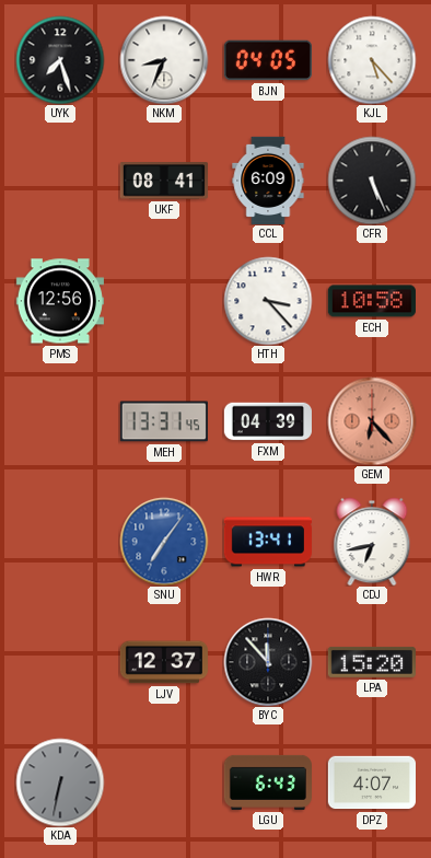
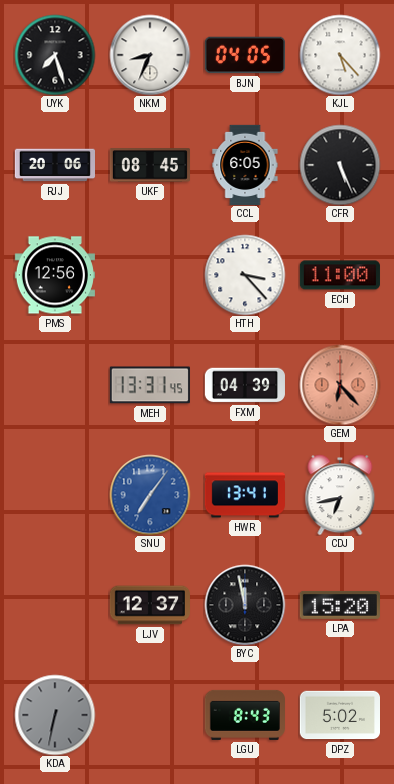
RJJ: none -> 20:06
UKF: 08:41 -> 08:45
CCL: 6:09 -> 6:05
ECH: 10:58 -> 11:00
BYC: 11:53 -> 11:58
LGU: 6:43 -> 8:43
DPZ: 4:07 -> 5:02
